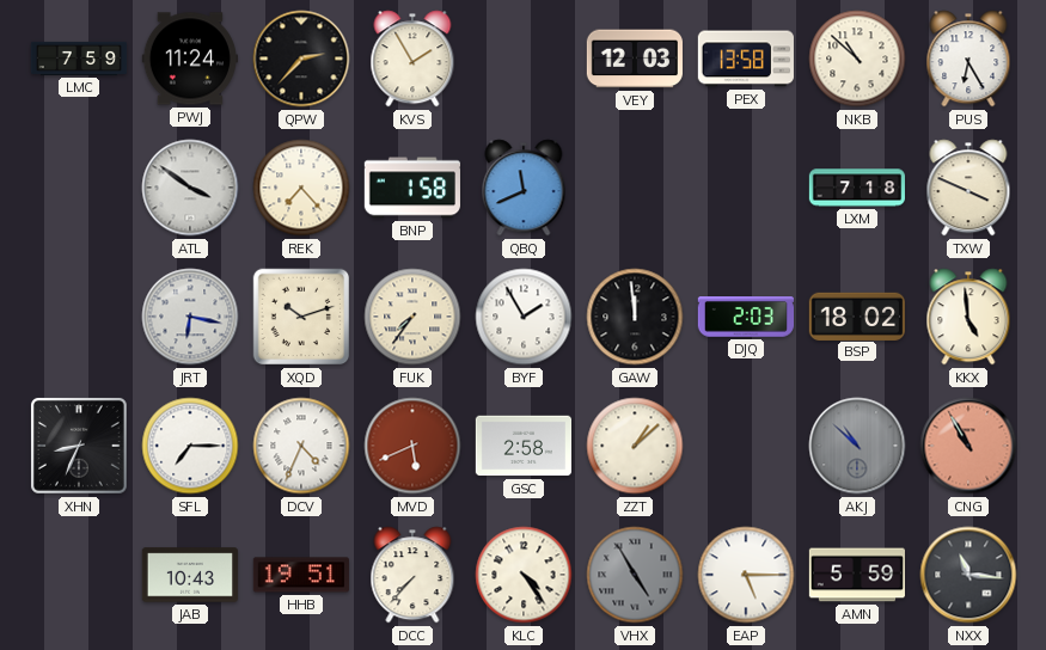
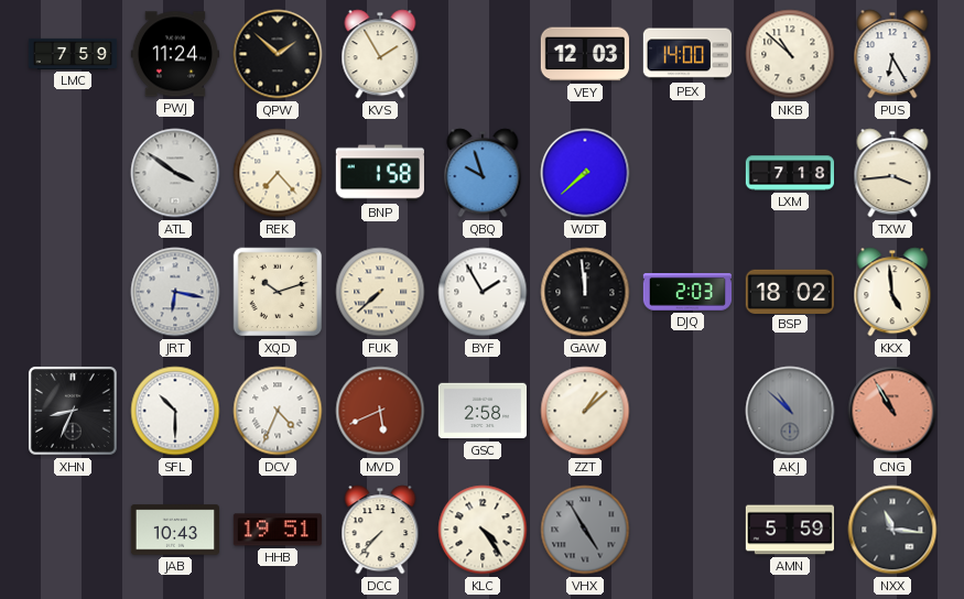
QPW: 2:37 -> 1:52
PEX: 13:58 -> 14:00
QBQ: 11:41 -> 9:57
WDT: none -> 7:38
TXW: 3:49 -> 3:44
FUK: 7:36 -> 7:38
SFL: 7:15 -> 10:30
EAP: 5:15 -> none
